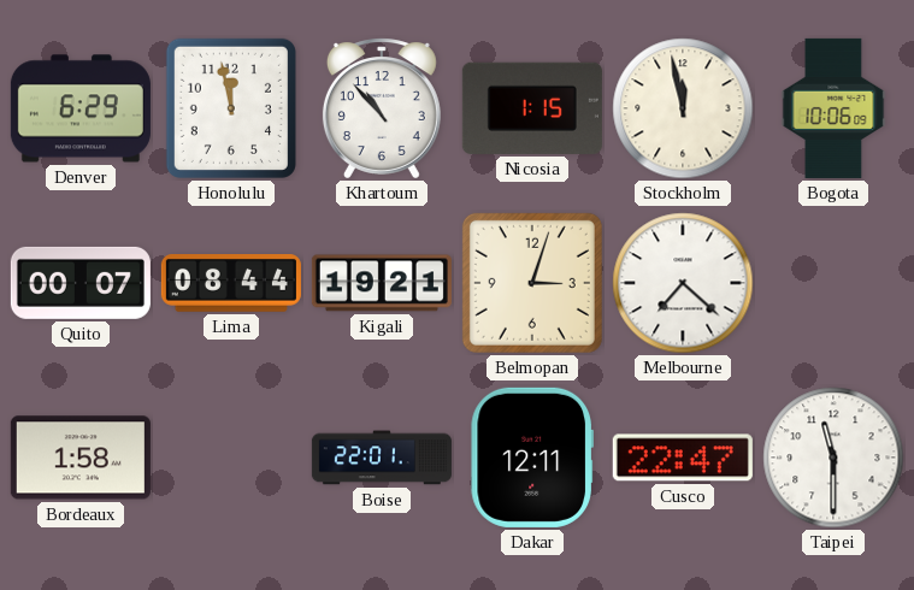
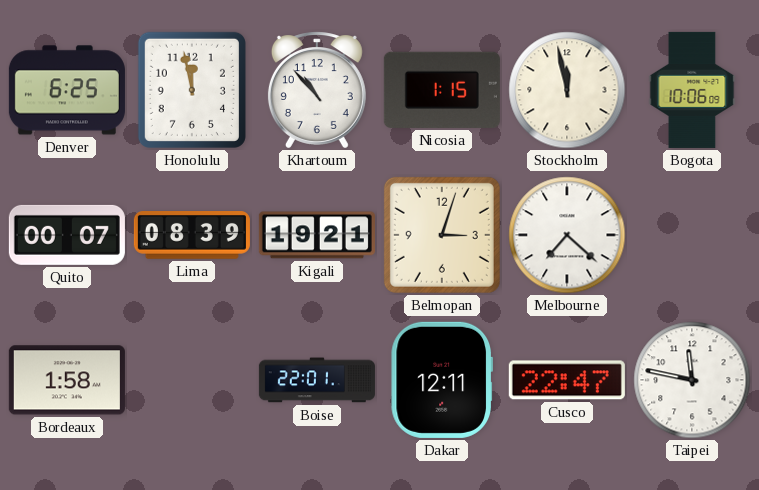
Denver: 6:29 -> 6:25
Lima: 08:44 -> 08:39
Taipei: 11:30 -> 11:47
